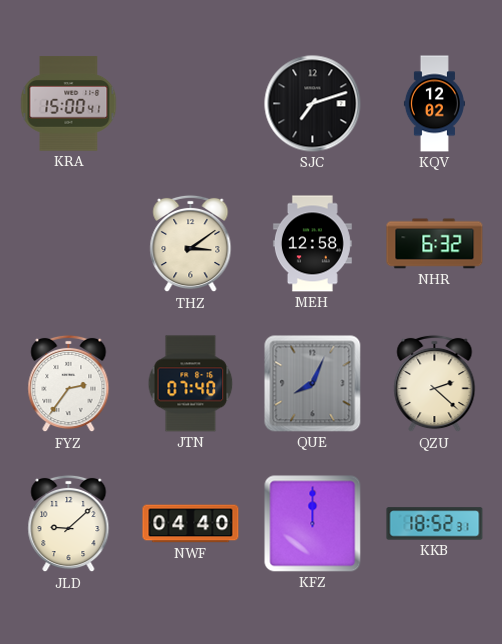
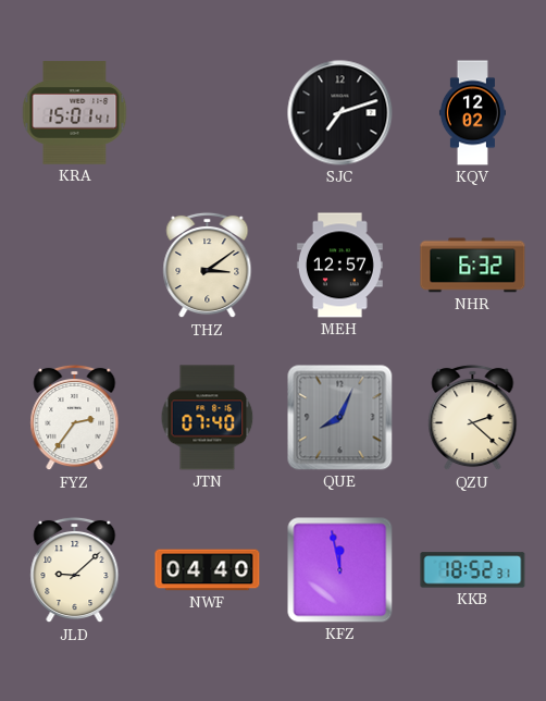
KRA: 15:00 -> 15:01
MEH: 12:58 -> 12:57
KFZ: 12:00 -> 11:58
